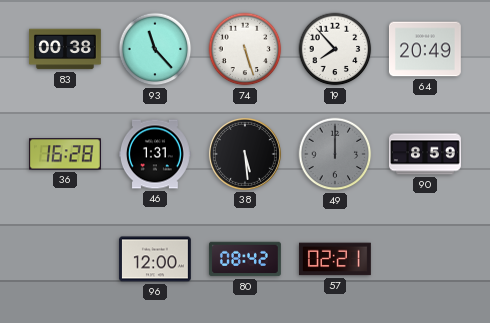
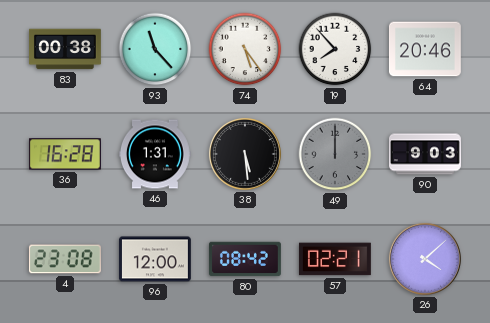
74: 5:27 -> 5:24
64: 20:49 -> 20:46
90: 8:59 -> 9:03
4: none -> 23:08
26: none -> 4:08
